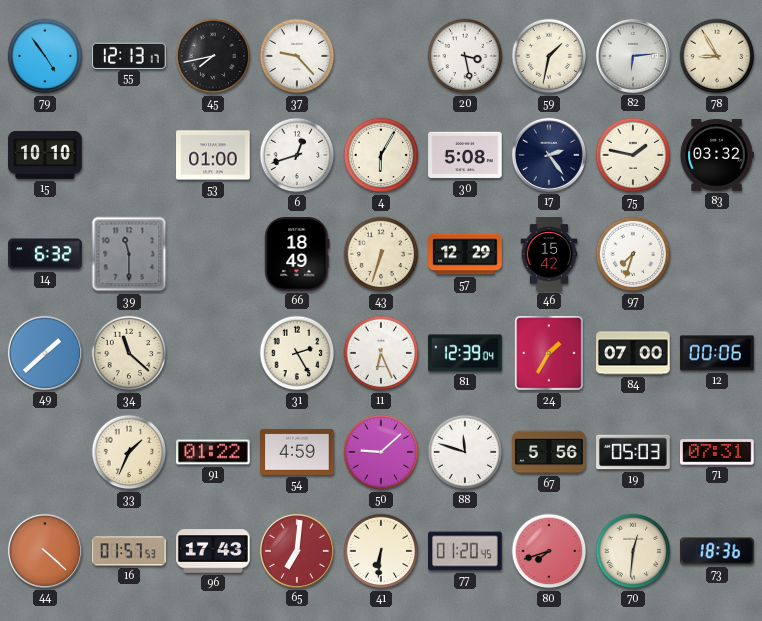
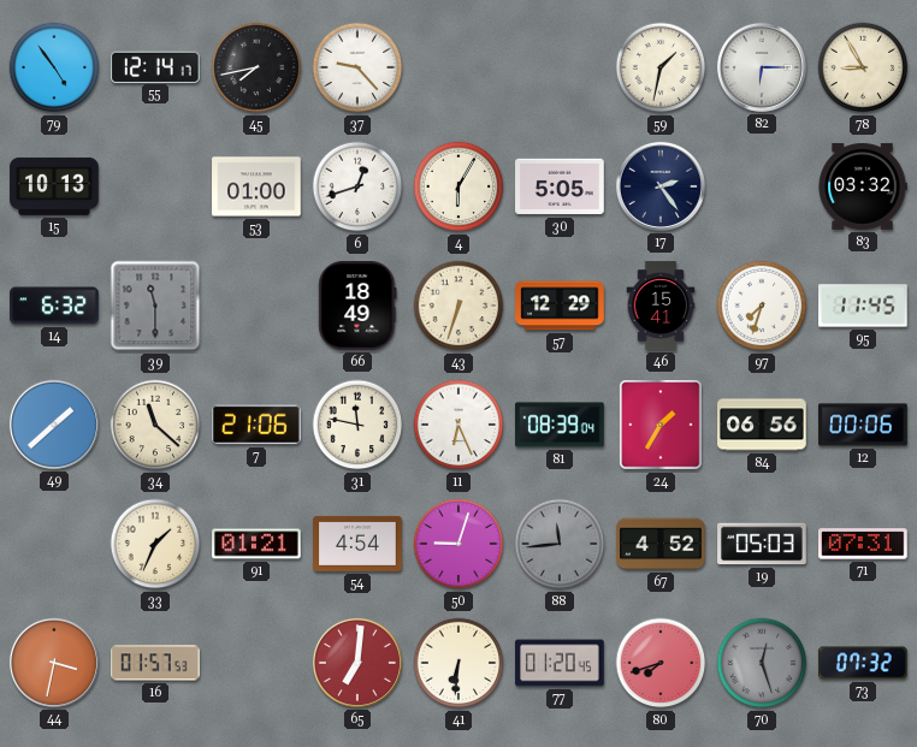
55: 12:13 -> 12:14
20: 3:28 -> none
82: 6:14 -> 6:15
15: 10:10 -> 10:13
30: 5:08 -> 5:05
75: 1:47 -> none
46: 15:42 -> 15:41
95: none -> 11:45
7: none -> 21:06
31: 2:25 -> 11:47
81: 12:39 -> 08:39
84: 07:00 -> 06:56
91: 01:22 -> 01:21
54: 4:59 -> 4:54
50: 9:08 -> 9:03
88: 11:48 -> 11:44
88 dial: white -> grey
67: 5:56 -> 4:52
44: 4:22 -> 3:32
96: 17:43 -> none
70: 12:31 -> 12:27
70 dial: cream -> grey
73: 18:36 -> 07:32
